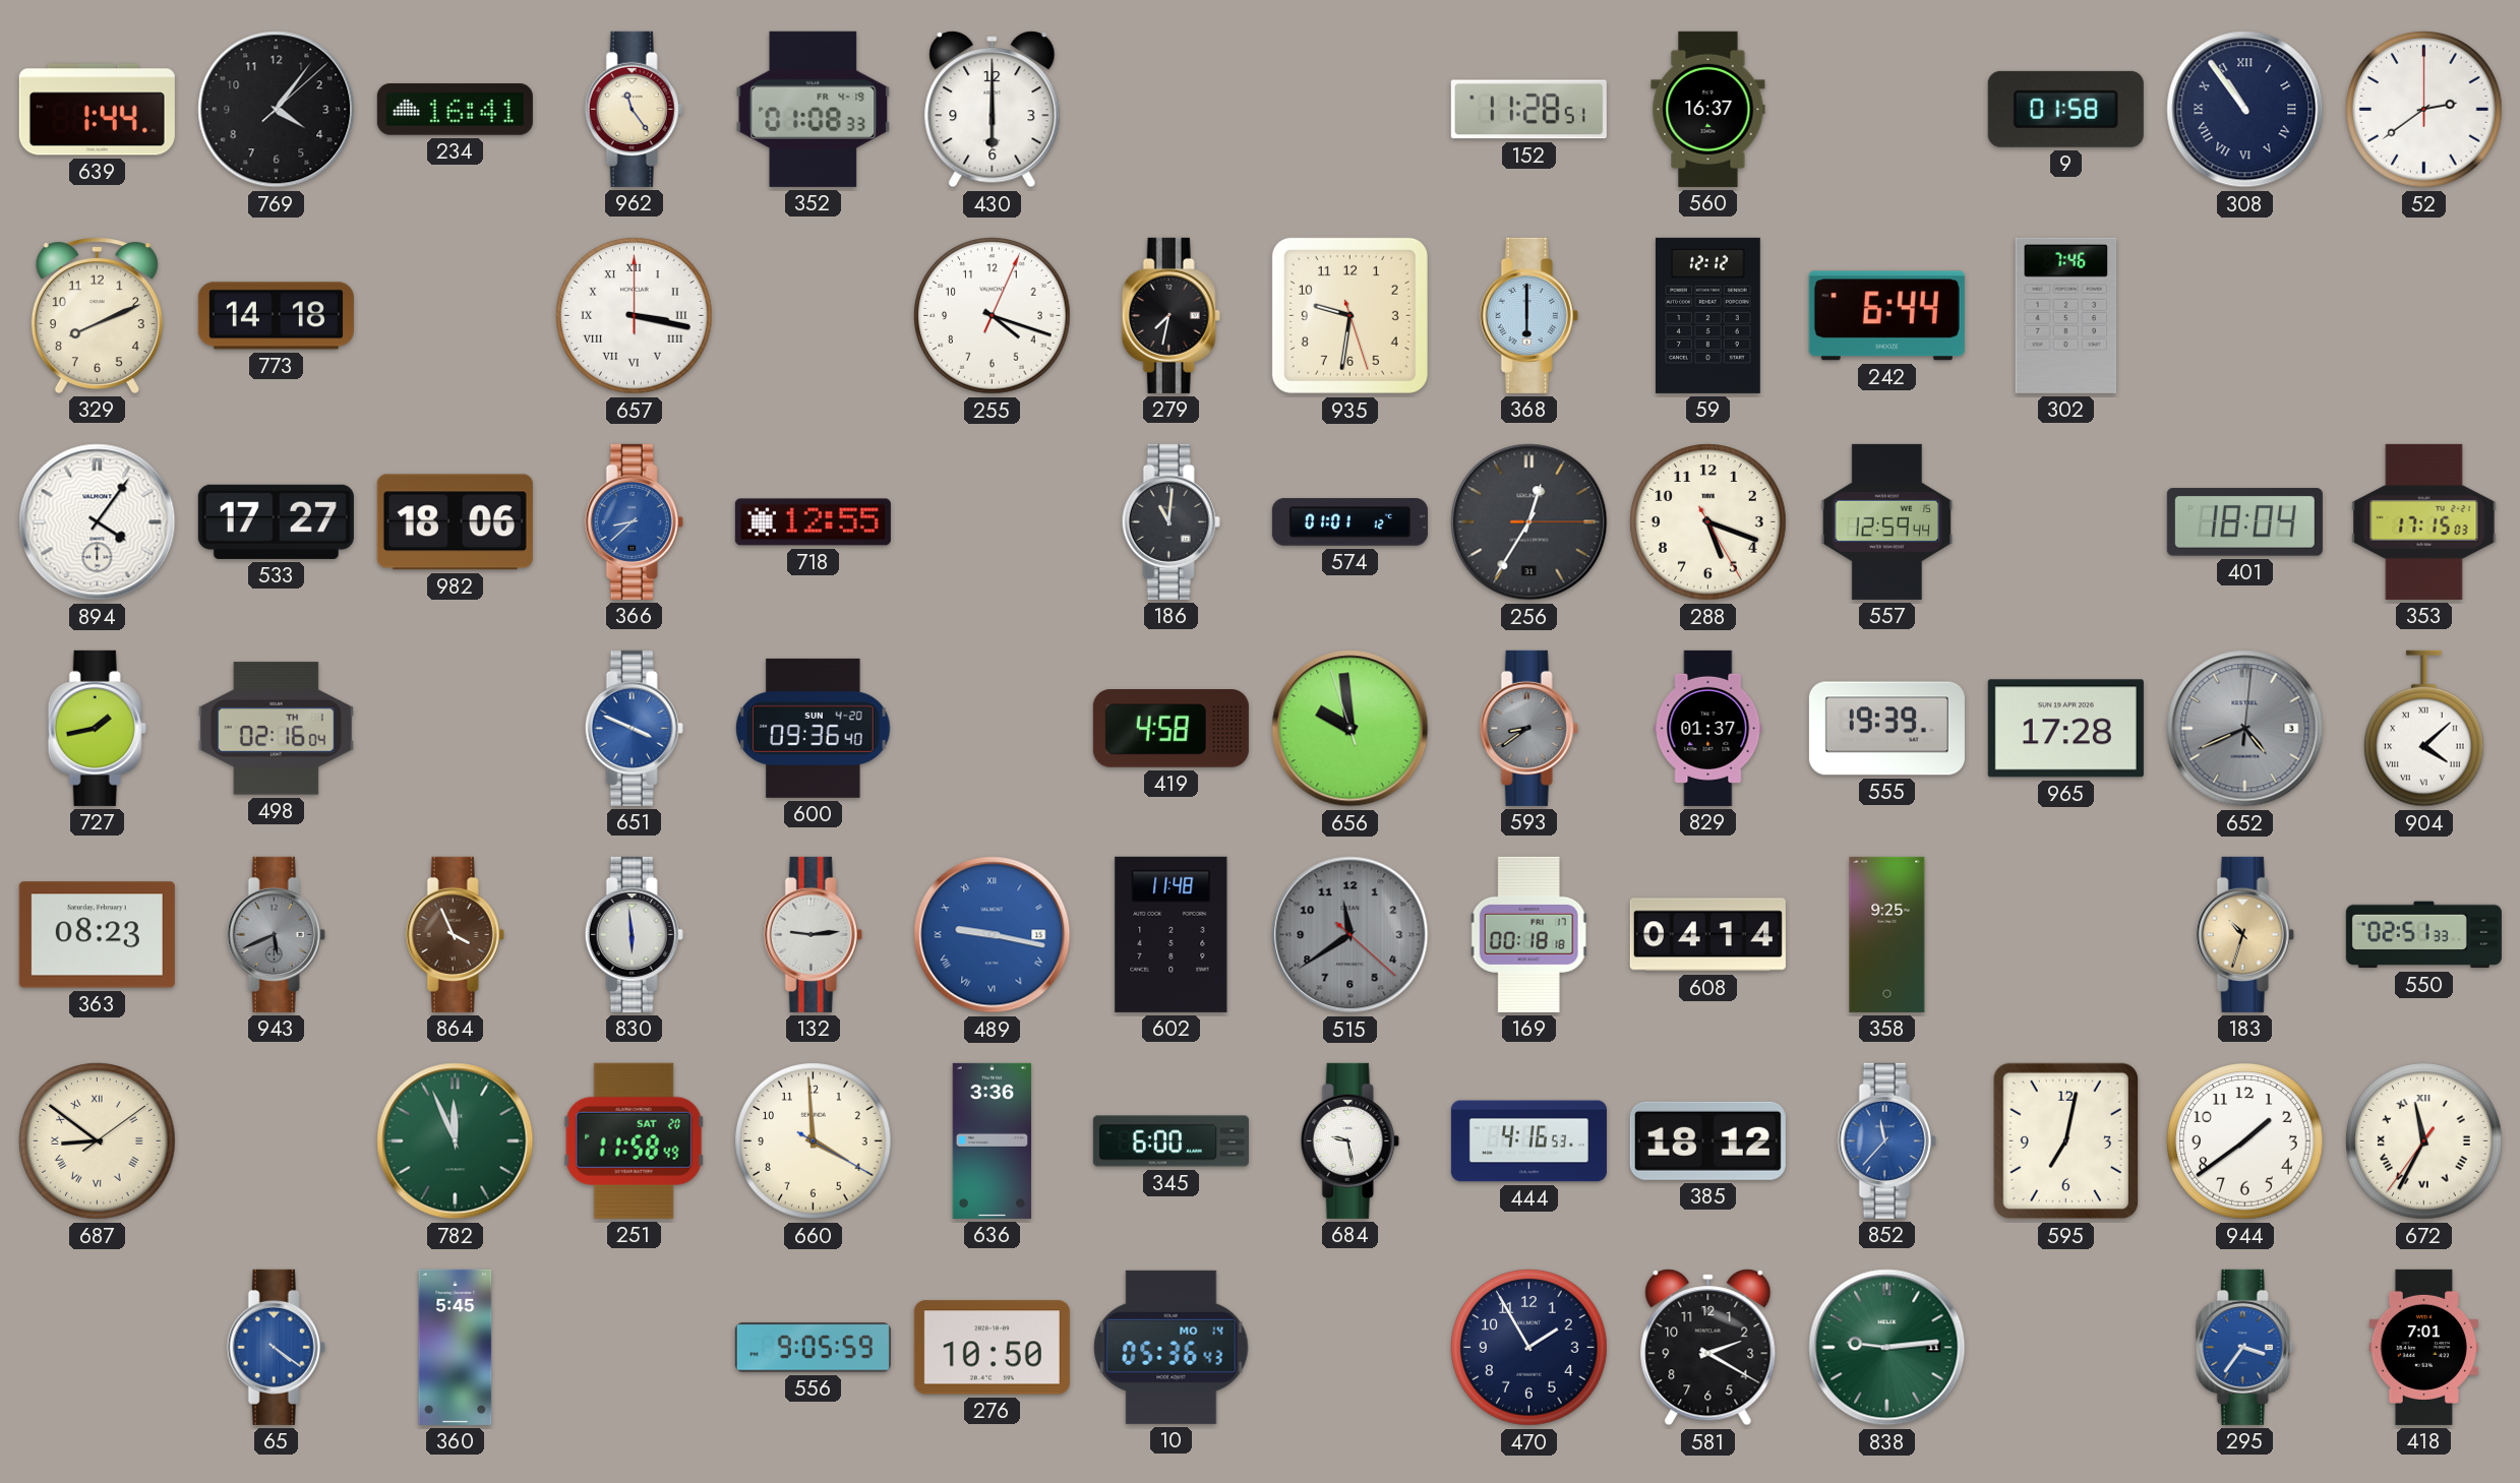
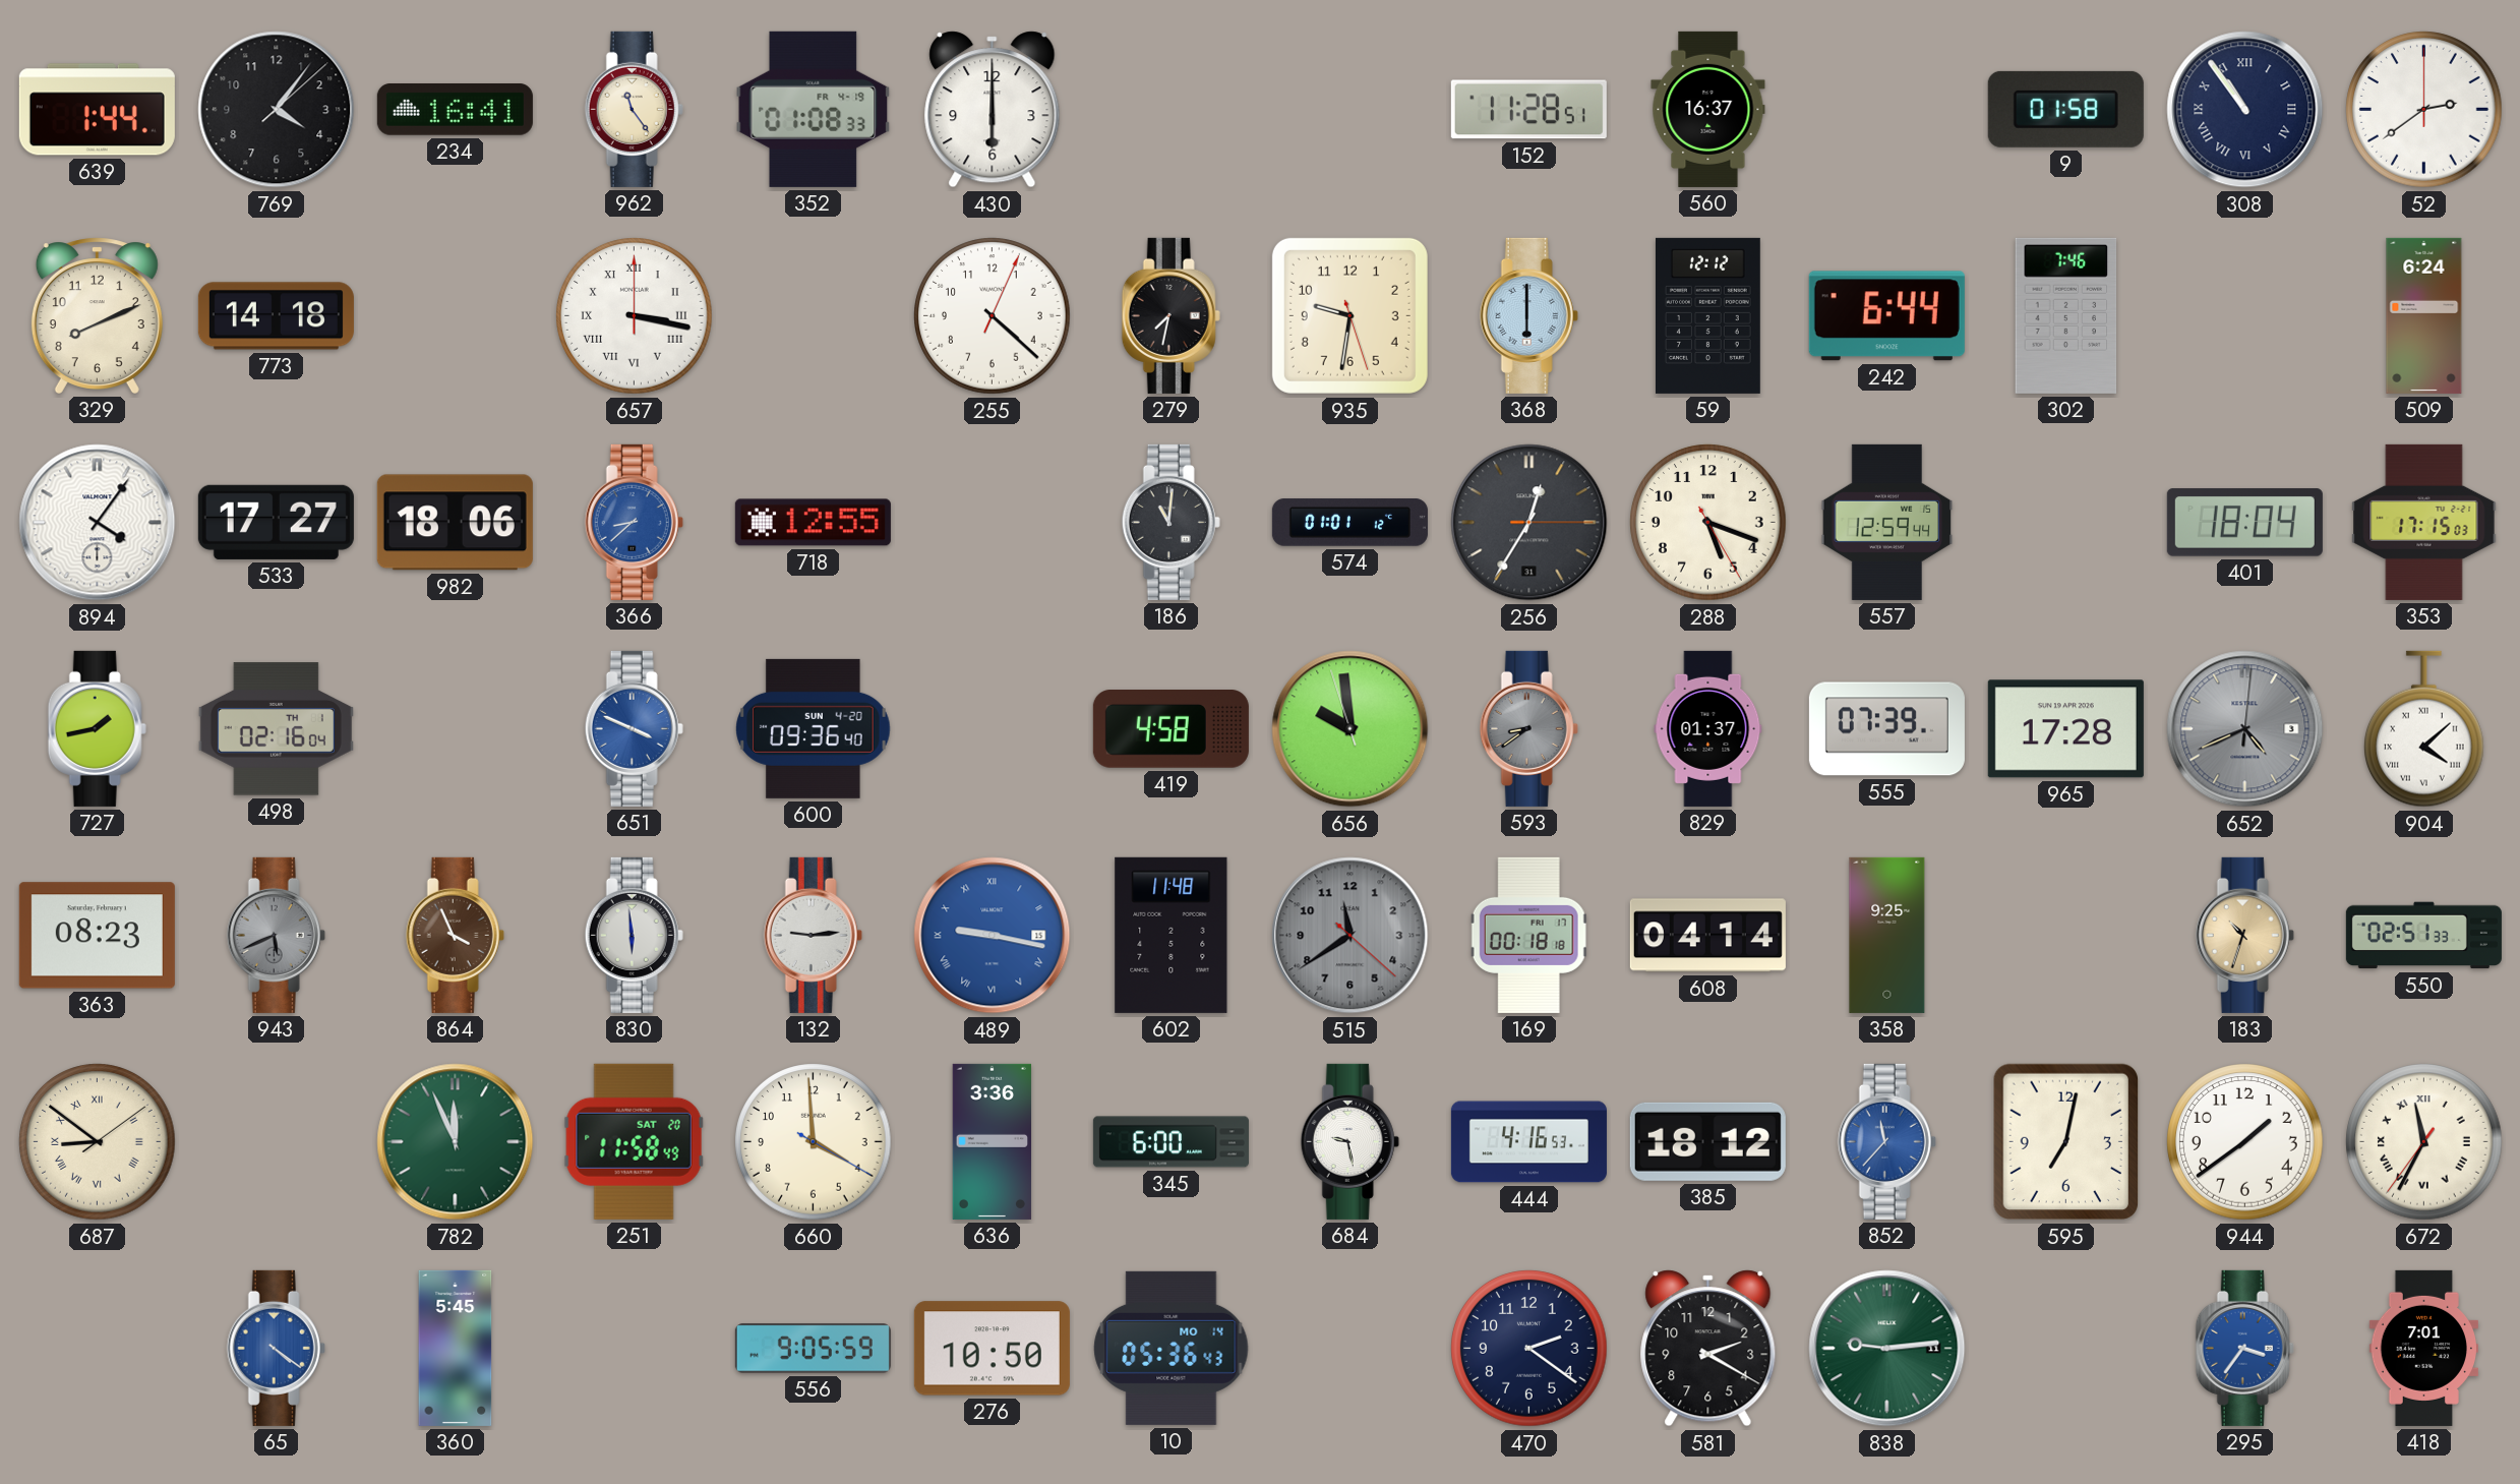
255: 4:18 -> 4:22
509: none -> 6:24
555: 19:39 -> 07:39
470: 1:55 -> 2:21
